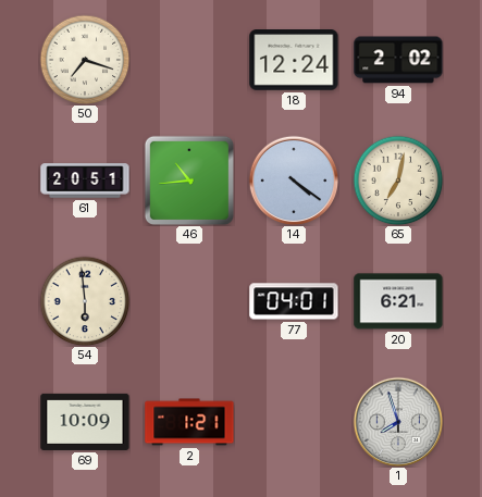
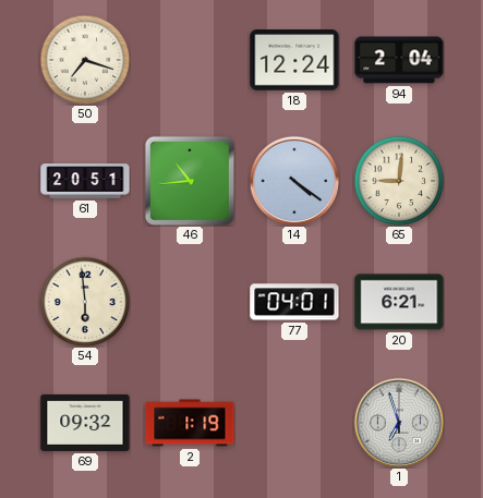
94: 2:02 -> 2:04
65: 7:02 -> 9:01
69: 10:09 -> 09:32
2: 1:21 -> 1:19
1: 7:57 -> 6:57
